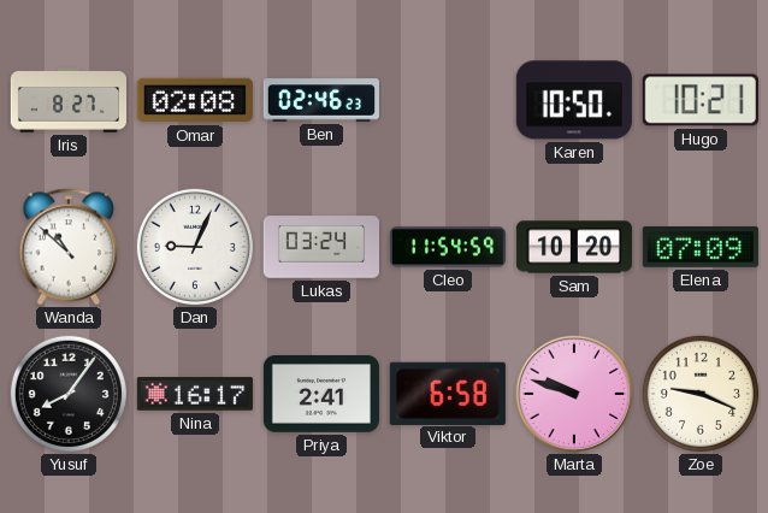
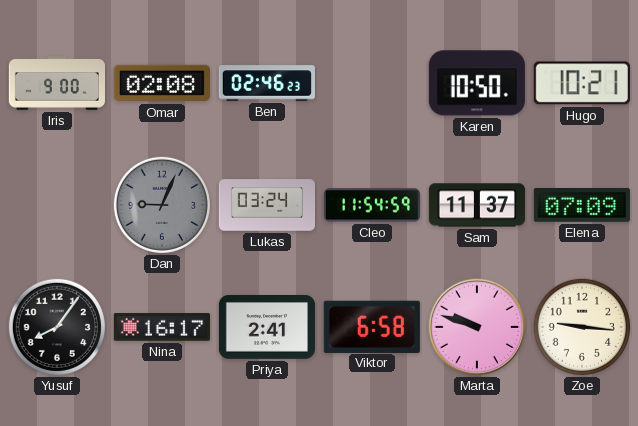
Iris: 8:27 -> 9:00
Wanda: 10:52 -> none
Dan dial: white -> grey
Sam: 10:20 -> 11:37
Zoe: 9:19 -> 9:16
